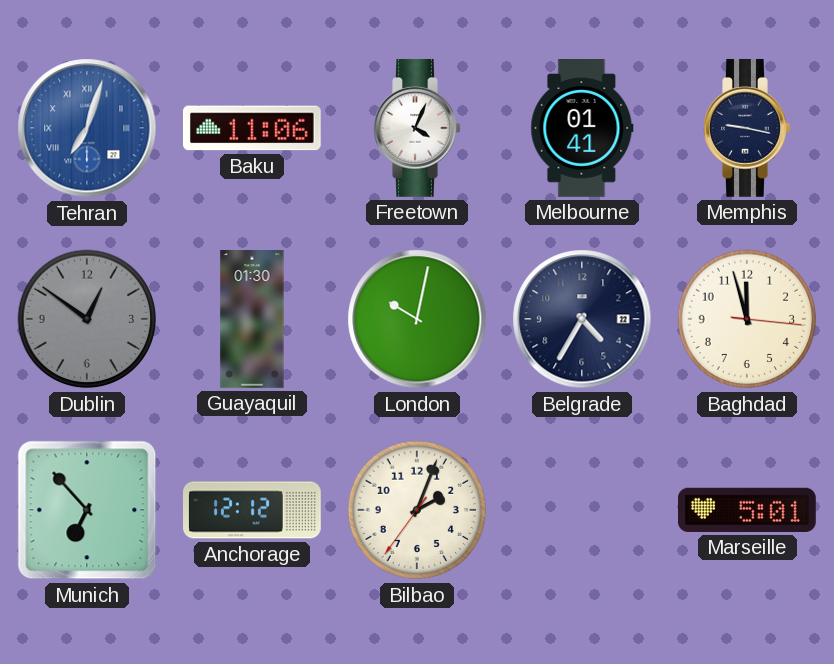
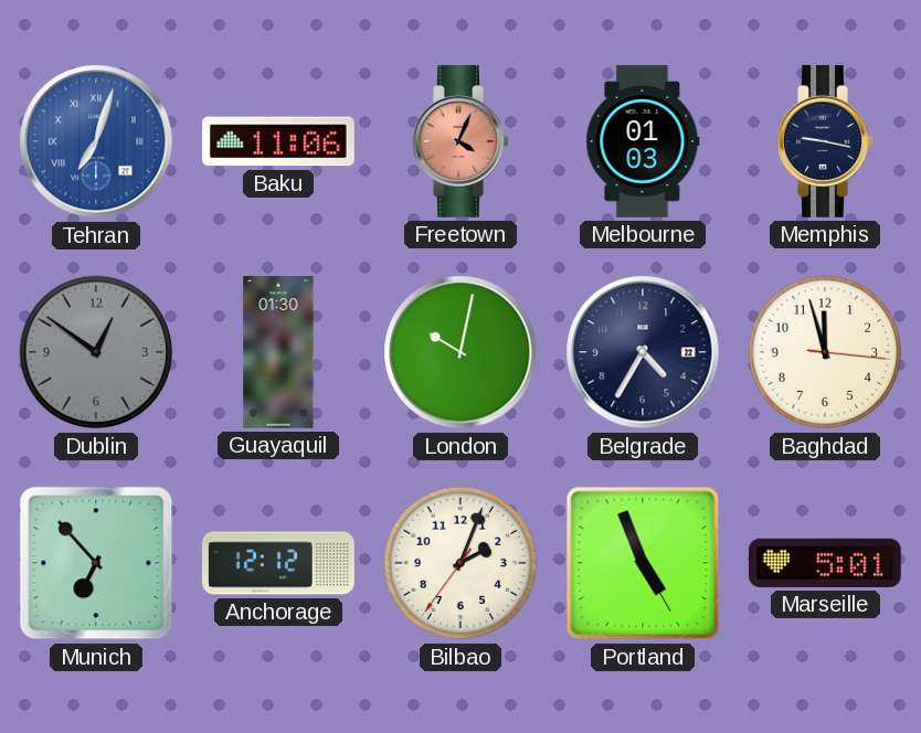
Freetown dial: white -> salmon
Melbourne: 01:41 -> 01:03
Portland: none -> 4:56
